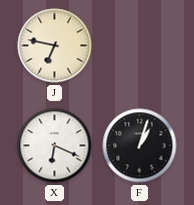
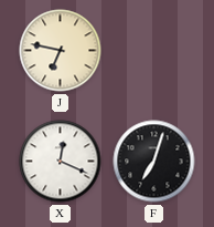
X: 6:19 -> 12:19
F: 1:03 -> 7:03
